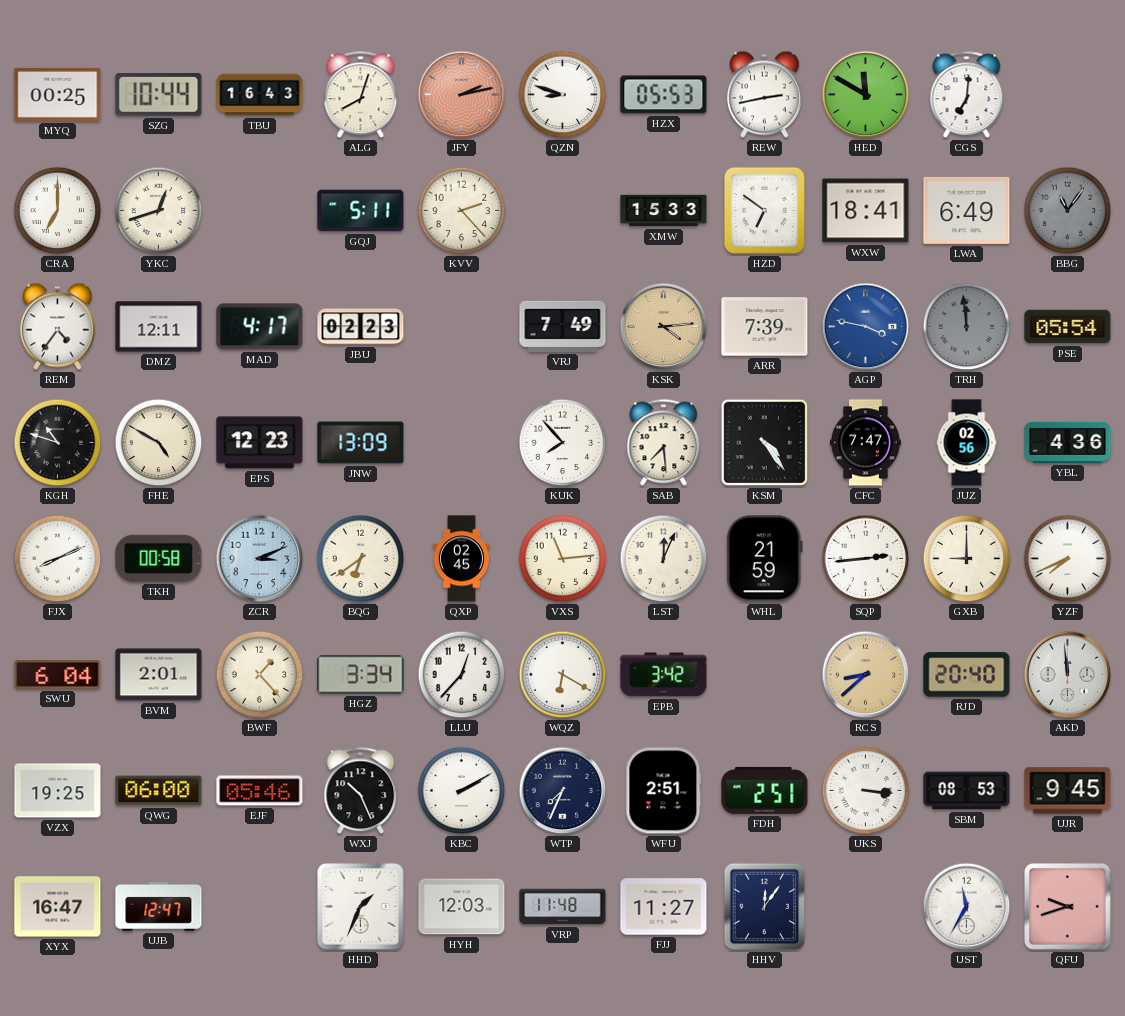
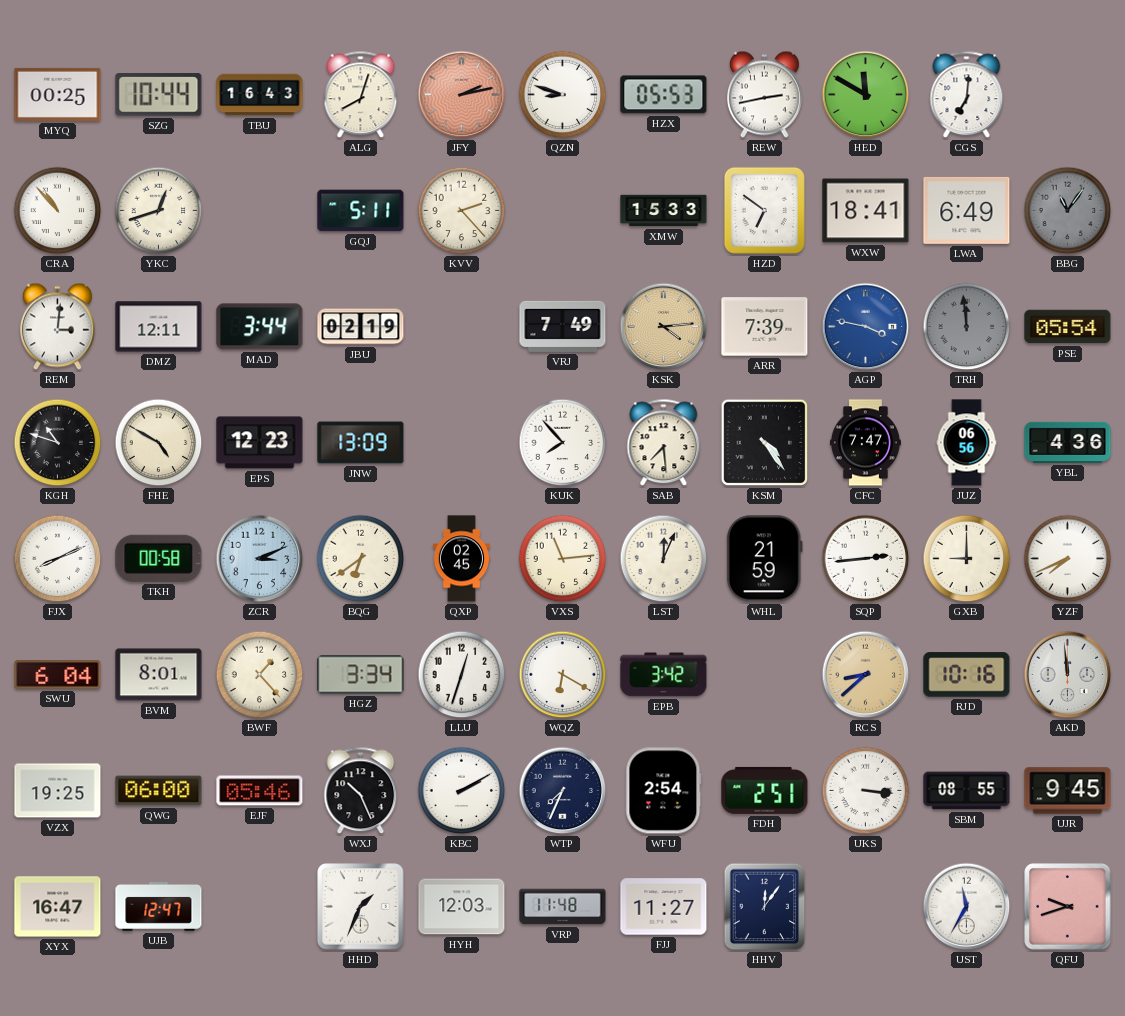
CRA: 7:00 -> 10:53
REM: 4:36 -> 3:01
MAD: 4:17 -> 3:44
JBU: 02:23 -> 02:19
JUZ: 02:56 -> 06:56
BVM: 2:01 -> 8:01
LLU: 12:37 -> 12:33
RJD: 20:40 -> 10:16
WFU: 2:51 -> 2:54
SBM: 08:53 -> 08:55
